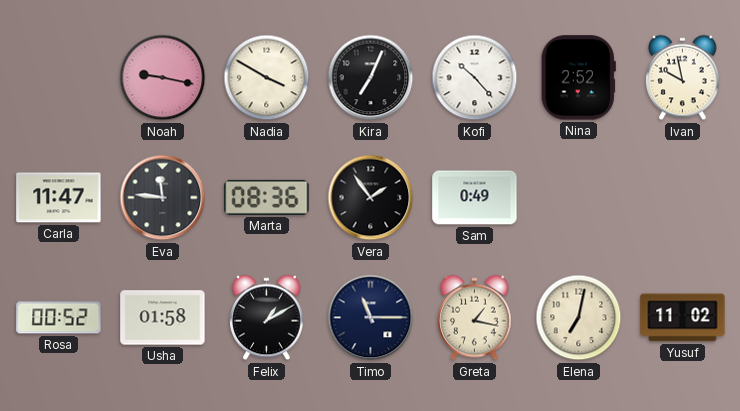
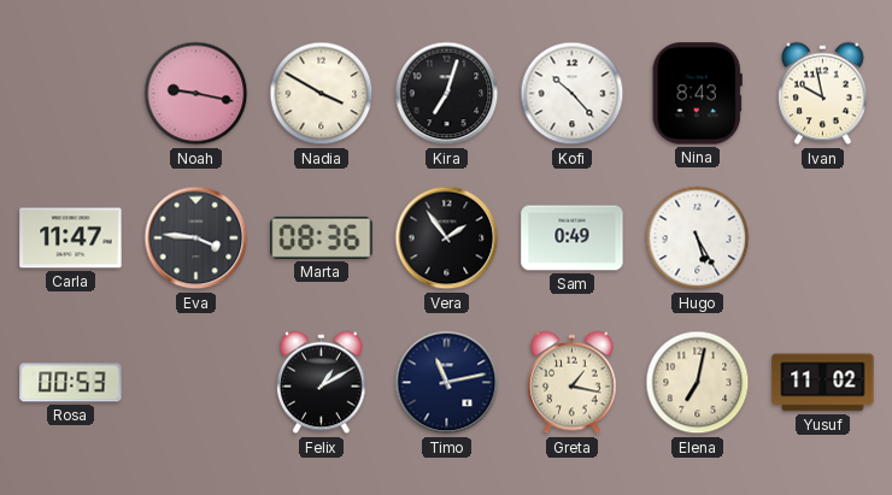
Kira: 7:04 -> 7:03
Nina: 2:52 -> 8:43
Eva: 11:46 -> 3:46
Hugo: none -> 5:25
Rosa: 00:52 -> 00:53
Usha: 01:58 -> none
Timo: 11:15 -> 11:13
